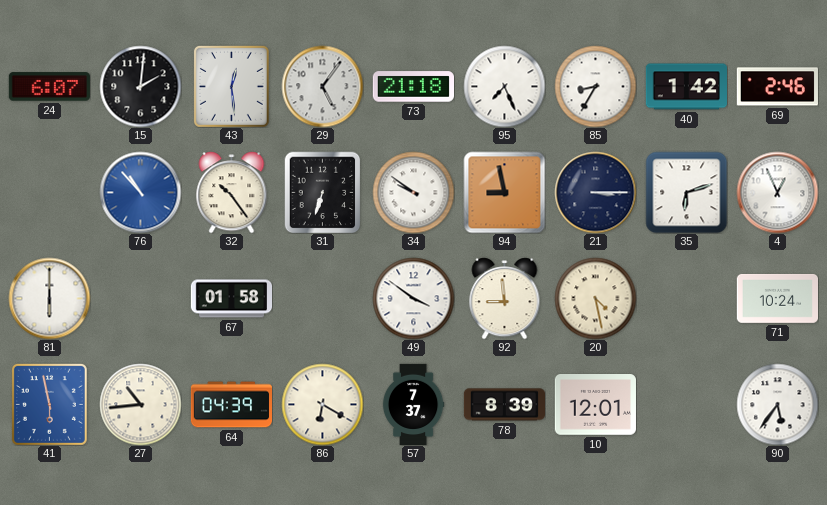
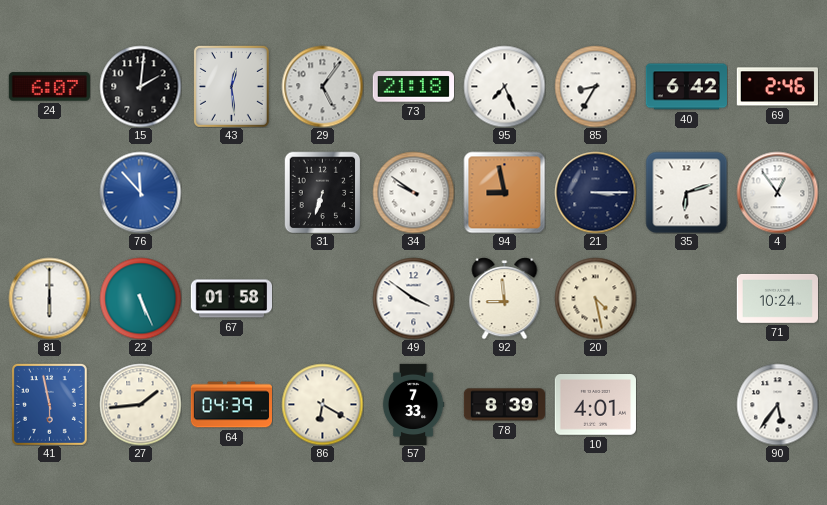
40: 1:42 -> 6:42
76: 10:53 -> 11:53
32: 10:24 -> none
4: 12:56 -> 12:54
22: none -> 5:26
27: 10:44 -> 1:44
57: 7:37 -> 7:33
10: 12:01 -> 4:01
